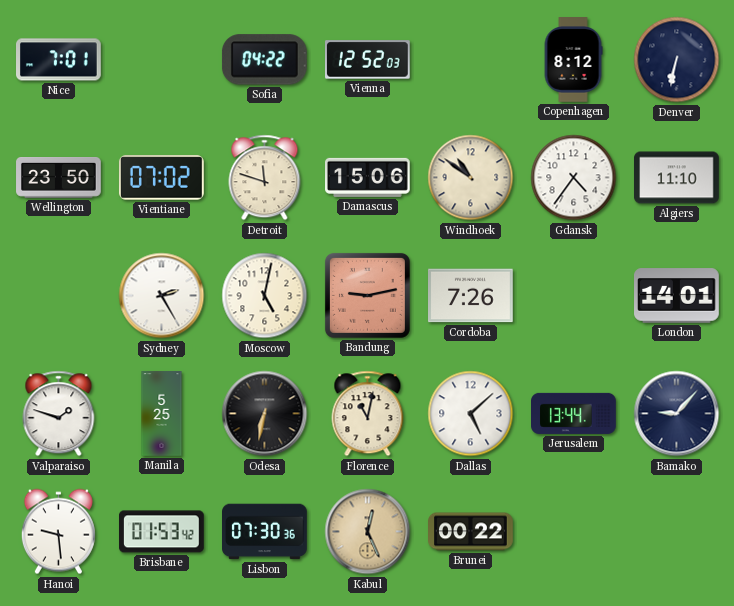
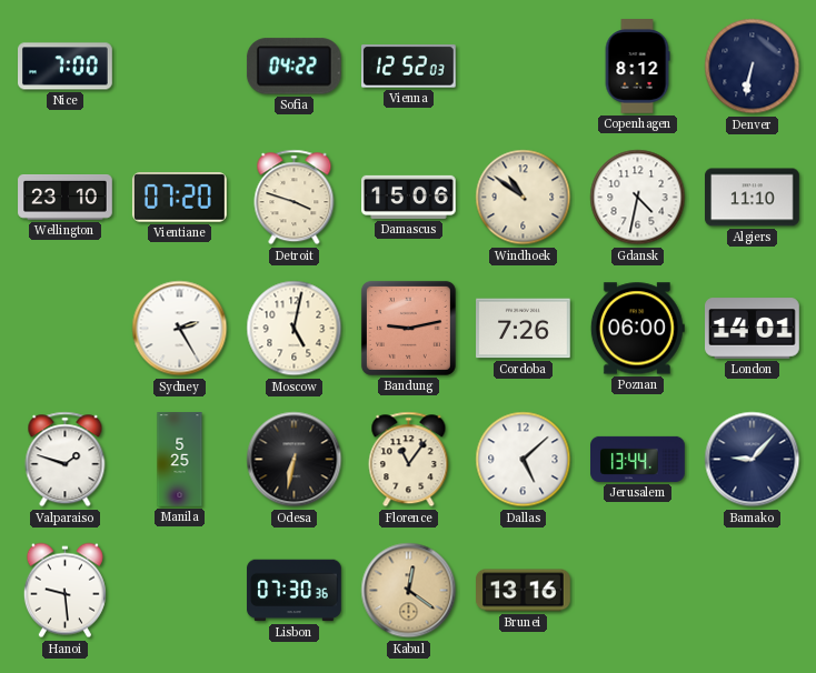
Nice: 7:01 -> 7:00
Wellington: 23:50 -> 23:10
Vientiane: 07:02 -> 07:20
Detroit: 11:48 -> 3:48
Gdansk: 4:36 -> 4:32
Poznan: none -> 06:00
Florence: 11:02 -> 11:06
Brisbane: 01:53 -> none
Kabul: 12:26 -> 12:21
Brunei: 00:22 -> 13:16
